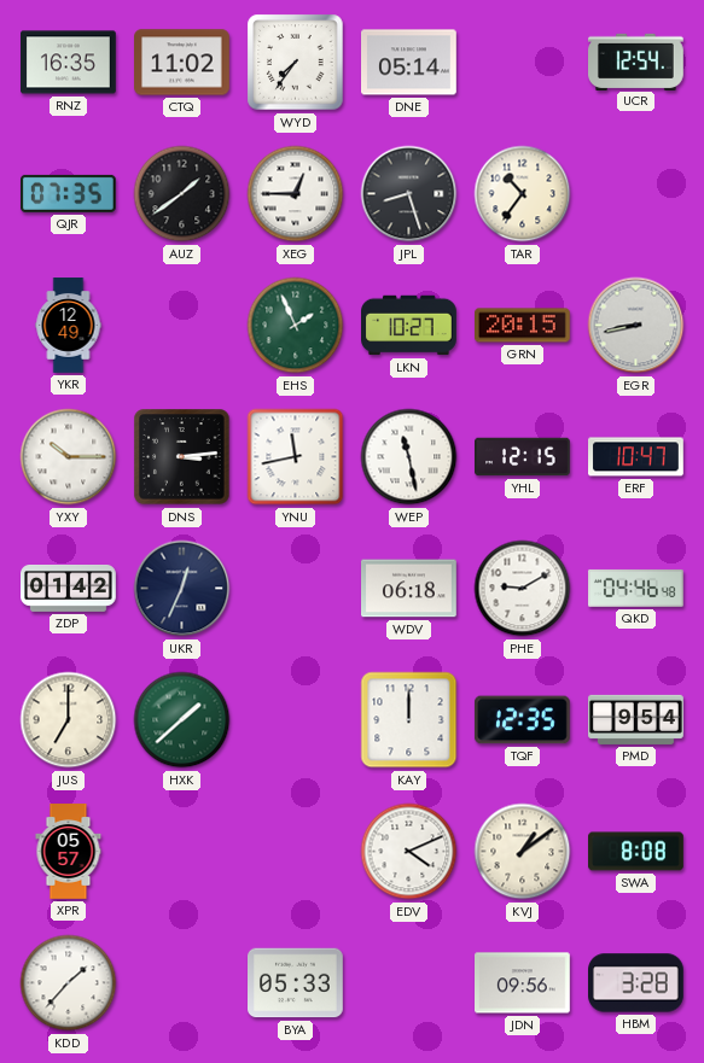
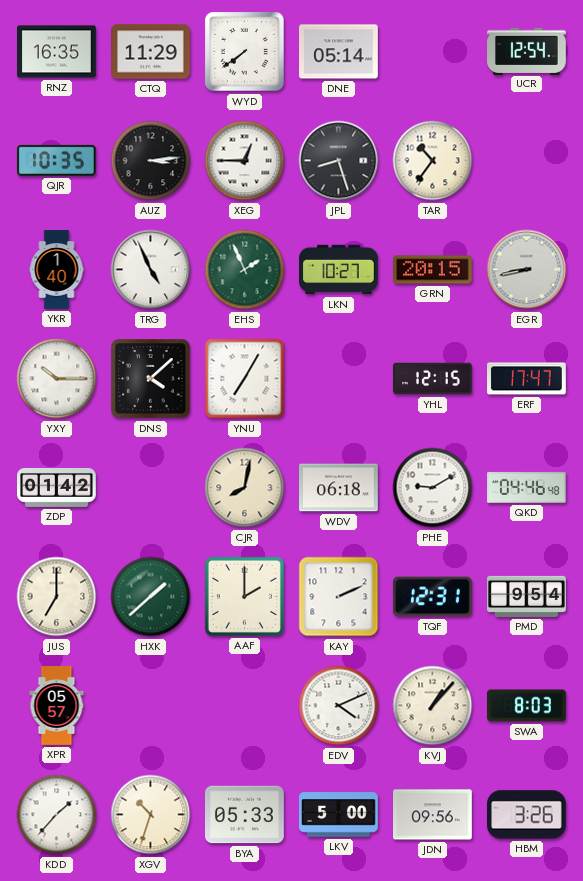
CTQ: 11:02 -> 11:29
WYD: 7:36 -> 7:39
QJR: 07:35 -> 10:35
AUZ: 1:39 -> 3:14
YKR: 12:49 -> 1:40
TRG: none -> 4:56
DNS: 3:14 -> 4:08
YNU: 11:43 -> 7:05
WEP: 11:28 -> none
ERF: 10:47 -> 17:47
UKR: 12:34 -> none
CJR: none -> 8:02
AAF: none -> 2:00
KAY: 12:00 -> 2:11
TQF: 12:35 -> 12:31
KVJ: 1:09 -> 1:07
SWA: 8:08 -> 8:03
XGV: none -> 10:33
LKV: none -> 5:00
HBM: 3:28 -> 3:26
